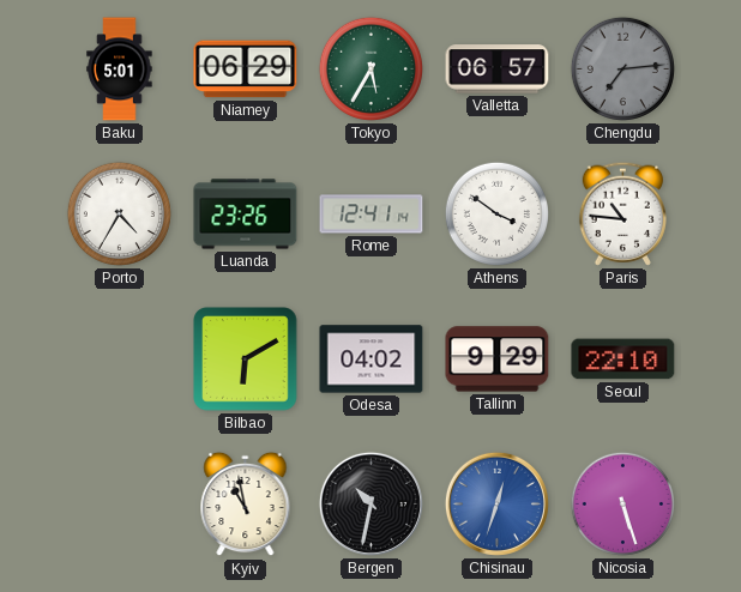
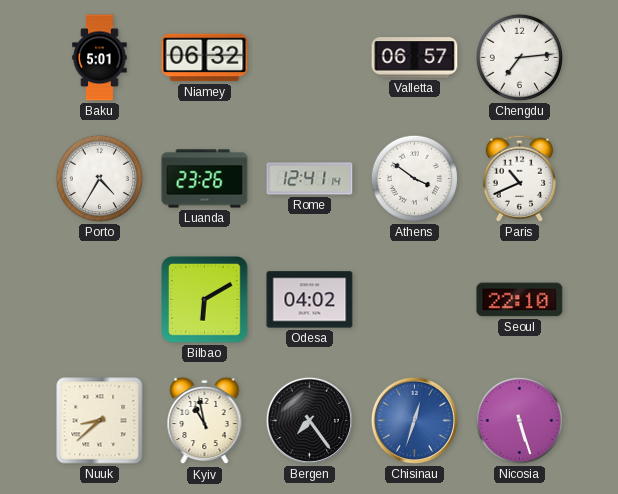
Niamey: 06:29 -> 06:32
Tokyo: 5:35 -> none
Chengdu dial: grey -> white
Paris: 10:46 -> 10:41
Tallinn: 9:29 -> none
Nuuk: none -> 8:38
Bergen: 10:32 -> 7:24
